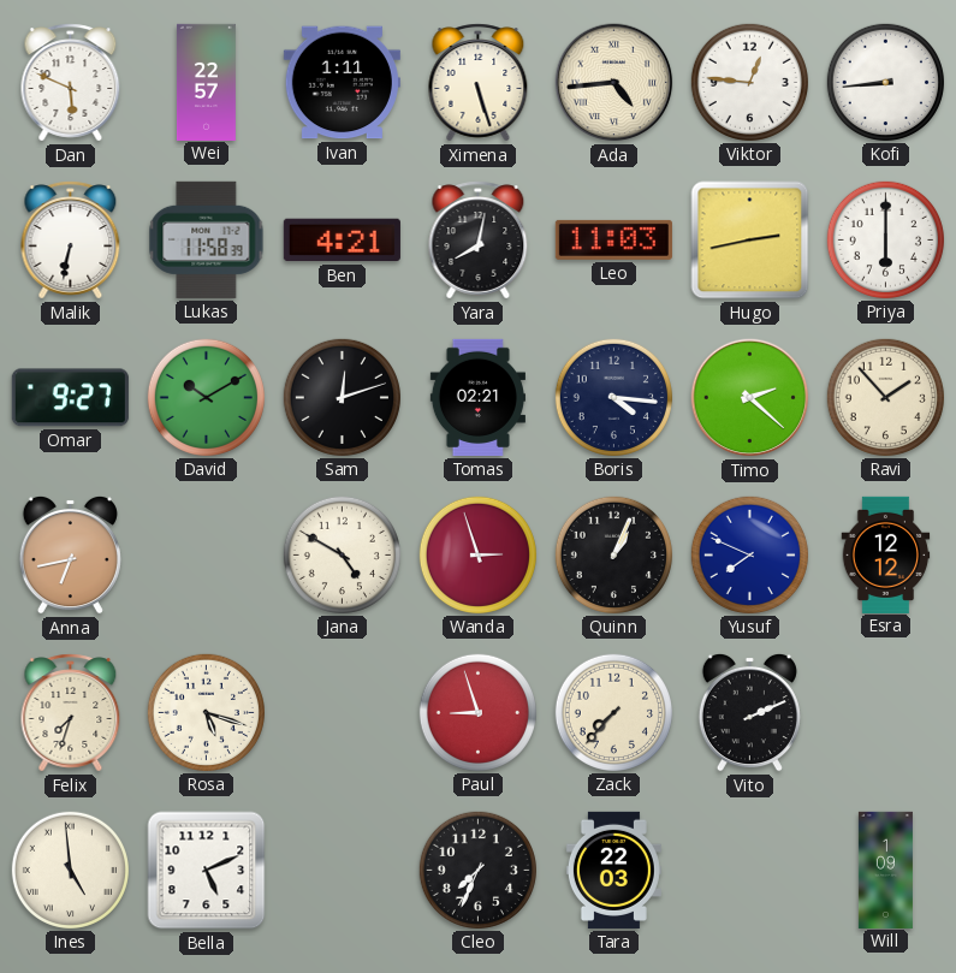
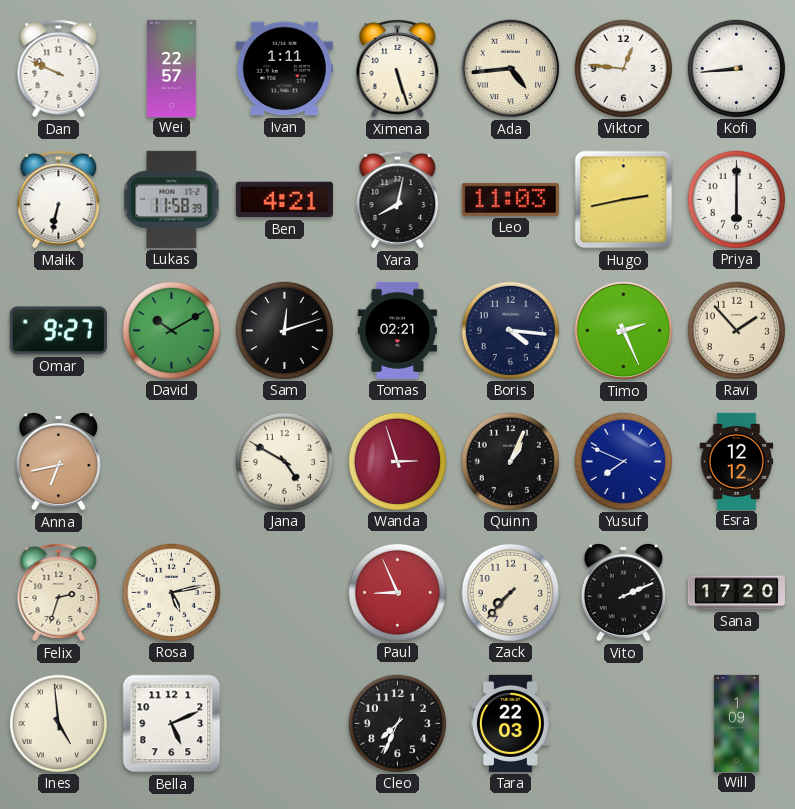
Dan: 5:49 -> 9:49
Timo: 2:22 -> 2:26
Felix: 7:33 -> 2:33
Rosa: 5:18 -> 5:13
Paul: 8:57 -> 8:56
Sana: none -> 17:20
